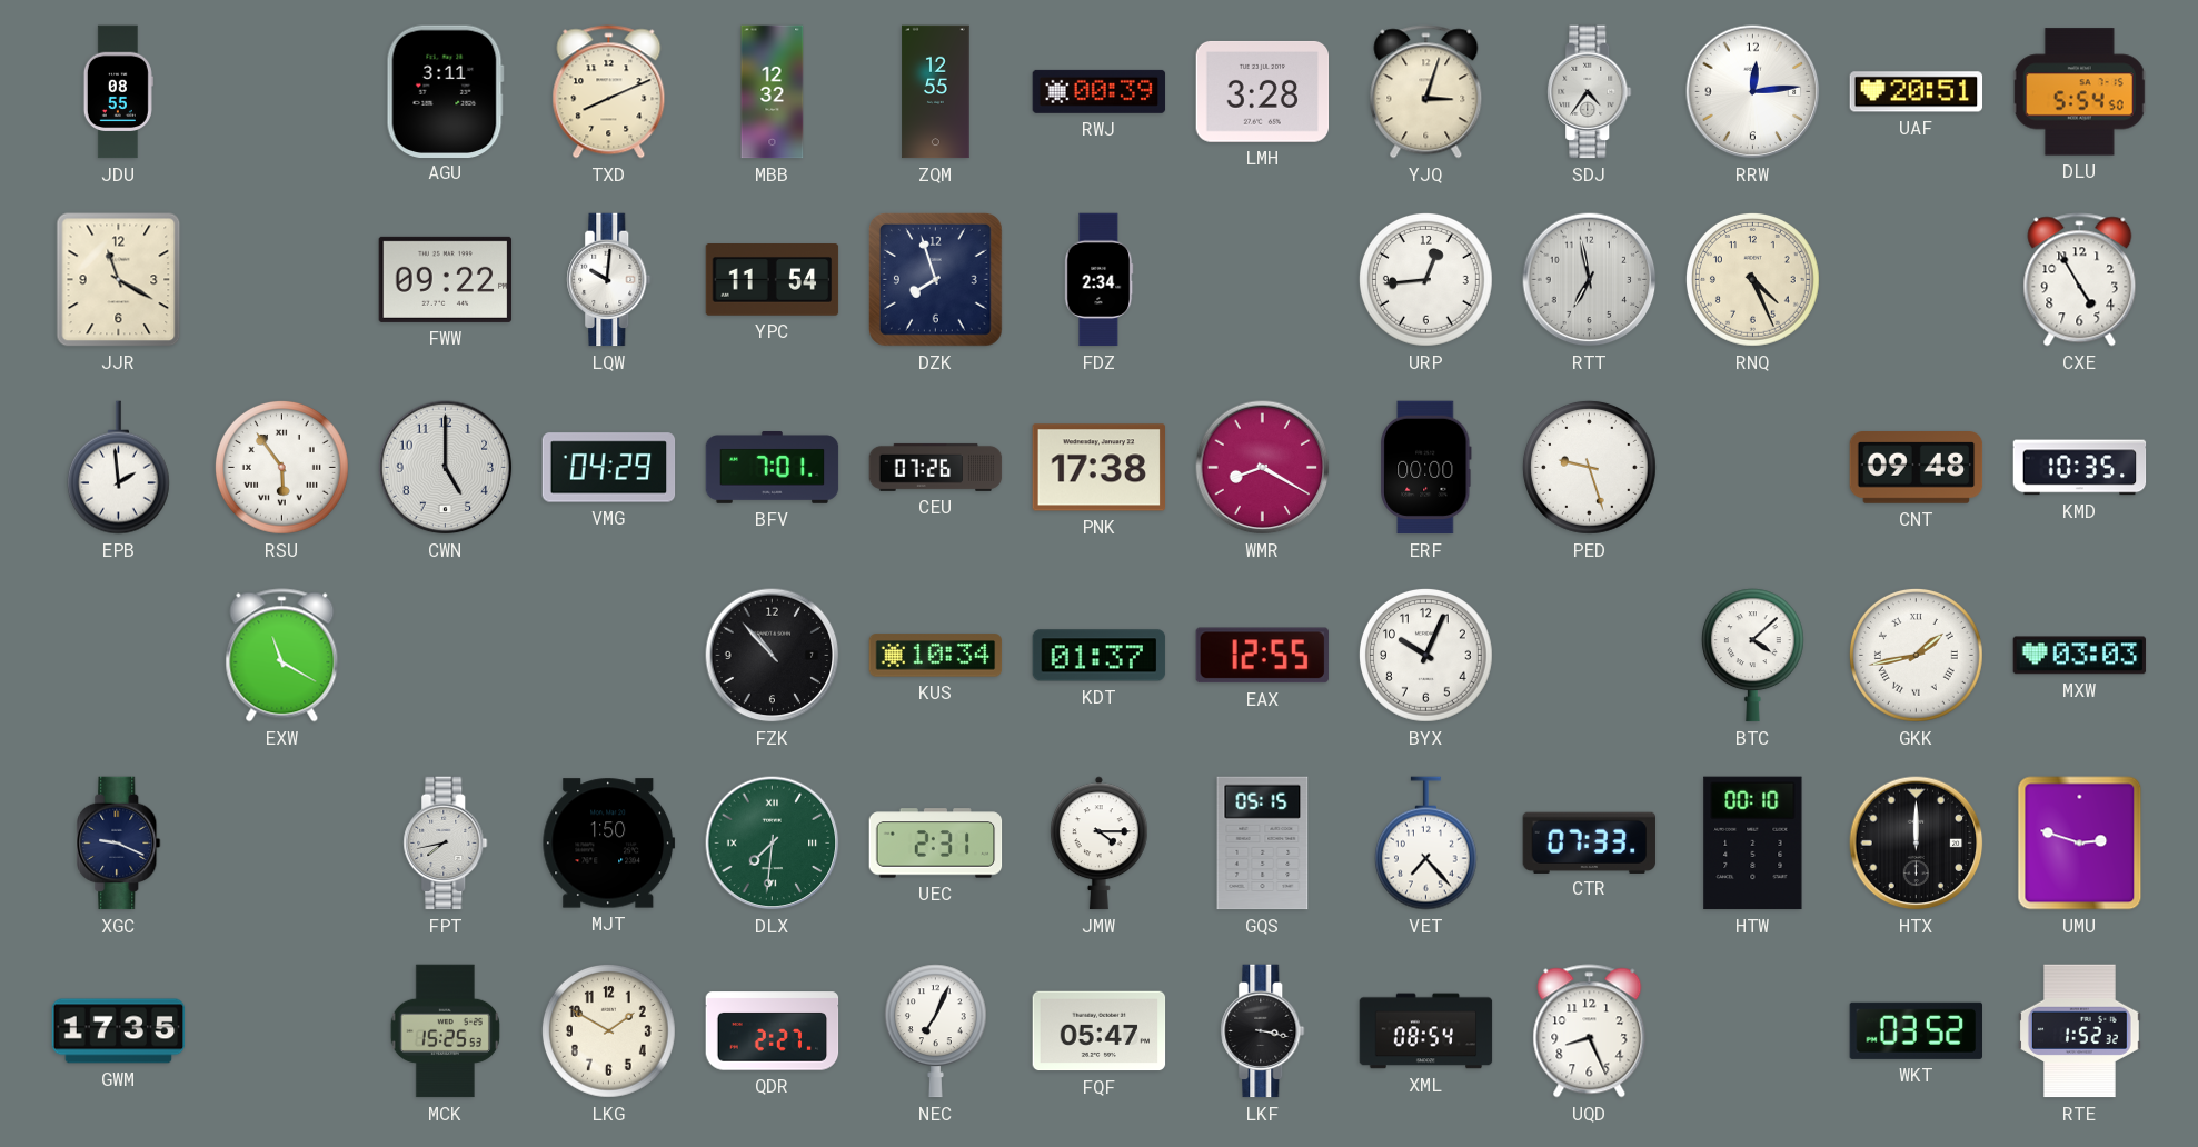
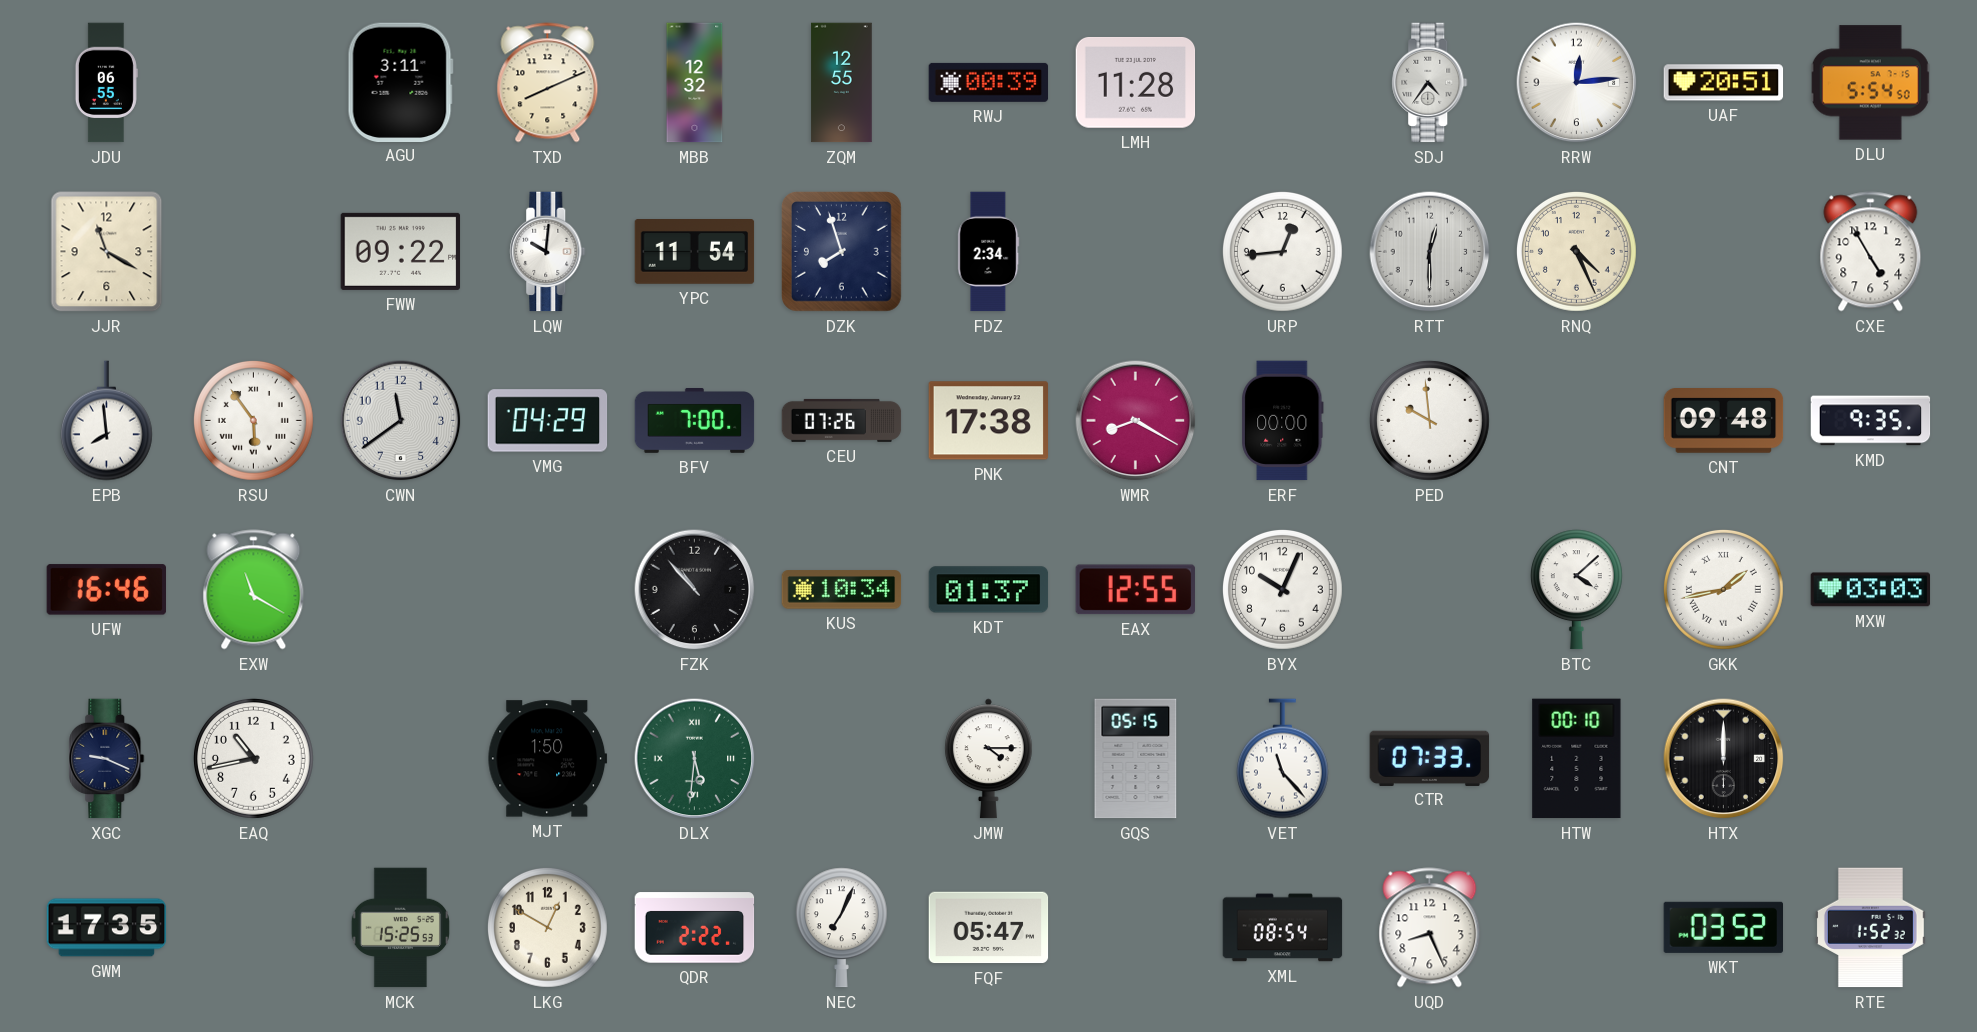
JDU: 08:55 -> 06:55
LMH: 3:28 -> 11:28
YJQ: 3:03 -> none
RTT: 6:58 -> 12:30
EPB: 1:59 -> 7:59
CWN: 5:00 -> 11:39
BFV: 7:01 -> 7:00
PED: 9:27 -> 9:59
KMD: 10:35 -> 9:35
UFW: none -> 16:46
EAQ: none -> 10:43
FPT: 7:43 -> none
DLX: 7:31 -> 5:31
UEC: 2:31 -> none
VET: 7:23 -> 11:23
UMU: 2:48 -> none
LKG: 1:50 -> 12:50
QDR: 2:27 -> 2:22
LKF: 3:17 -> none
